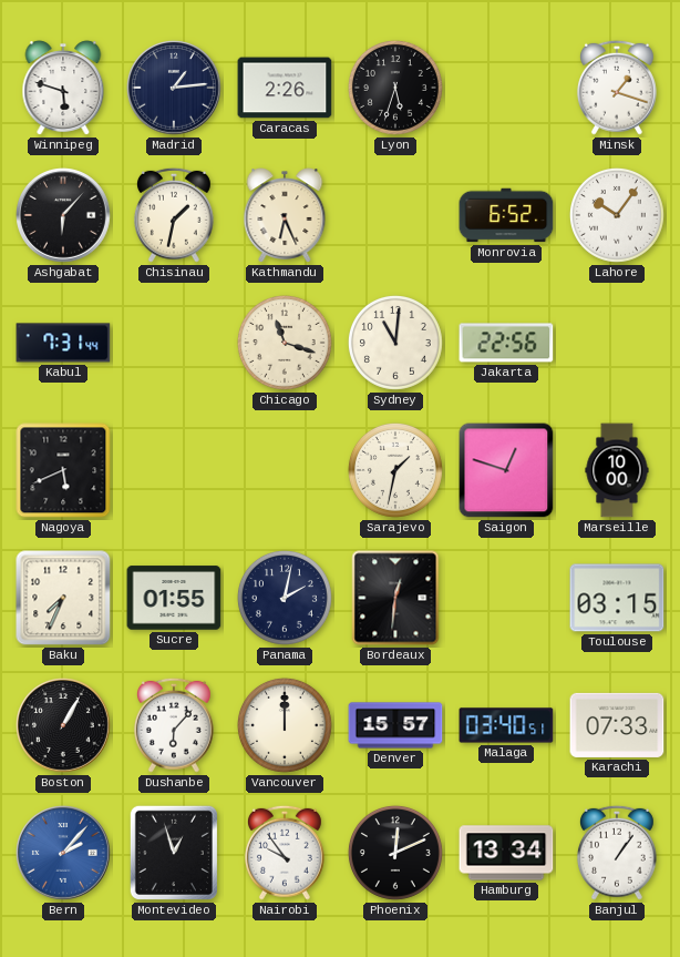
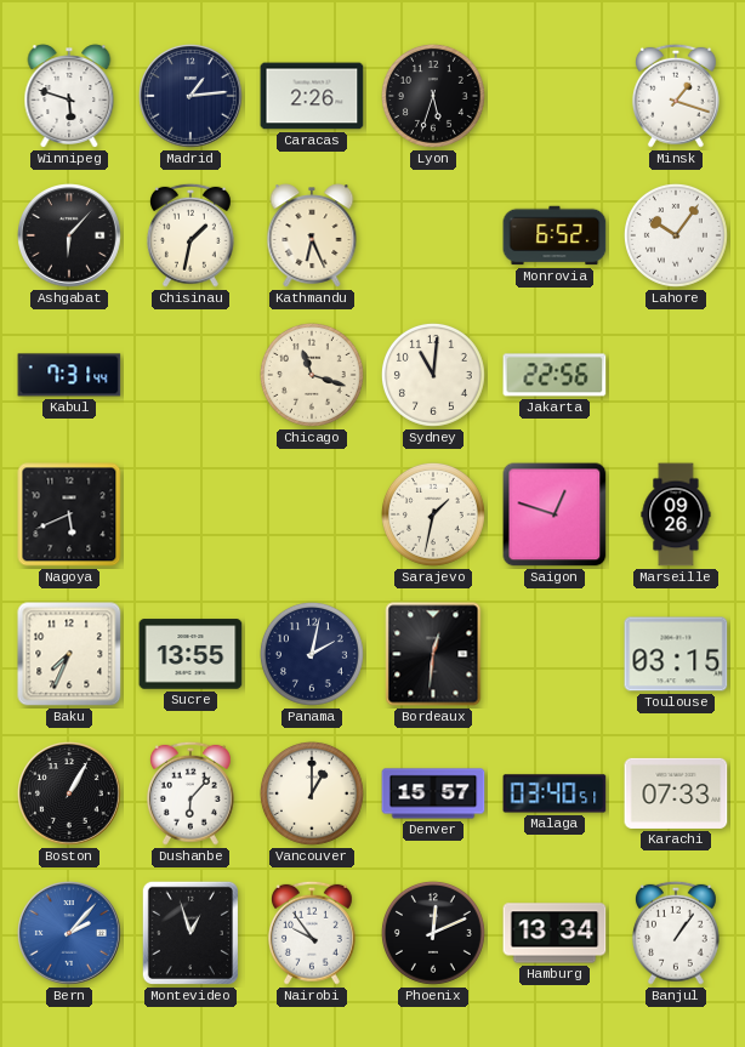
Marseille: 10:00 -> 09:26
Sucre: 01:55 -> 13:55
Vancouver: 12:00 -> 1:00
